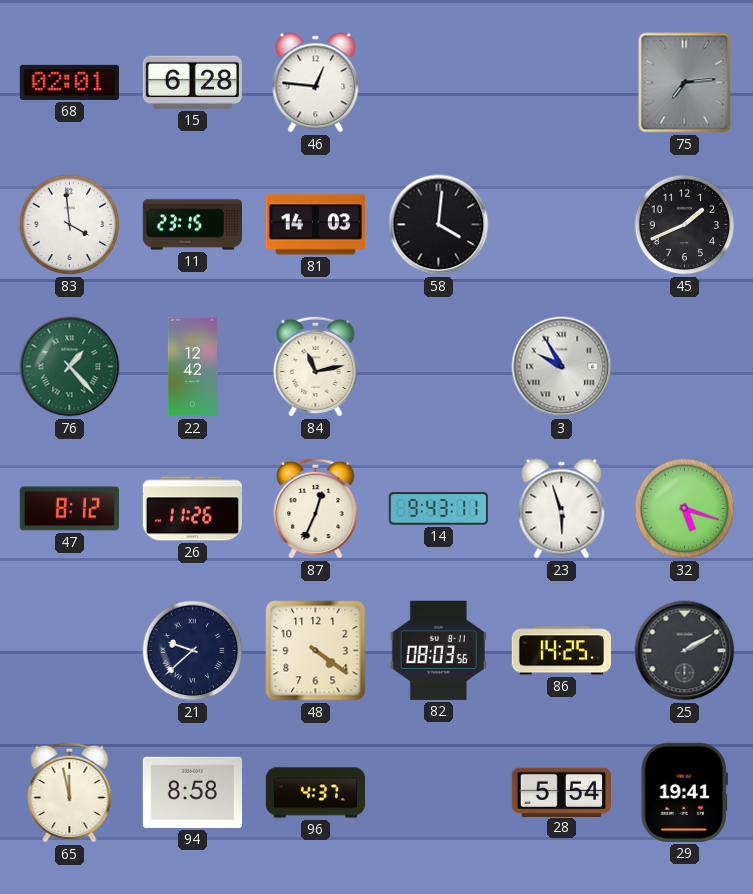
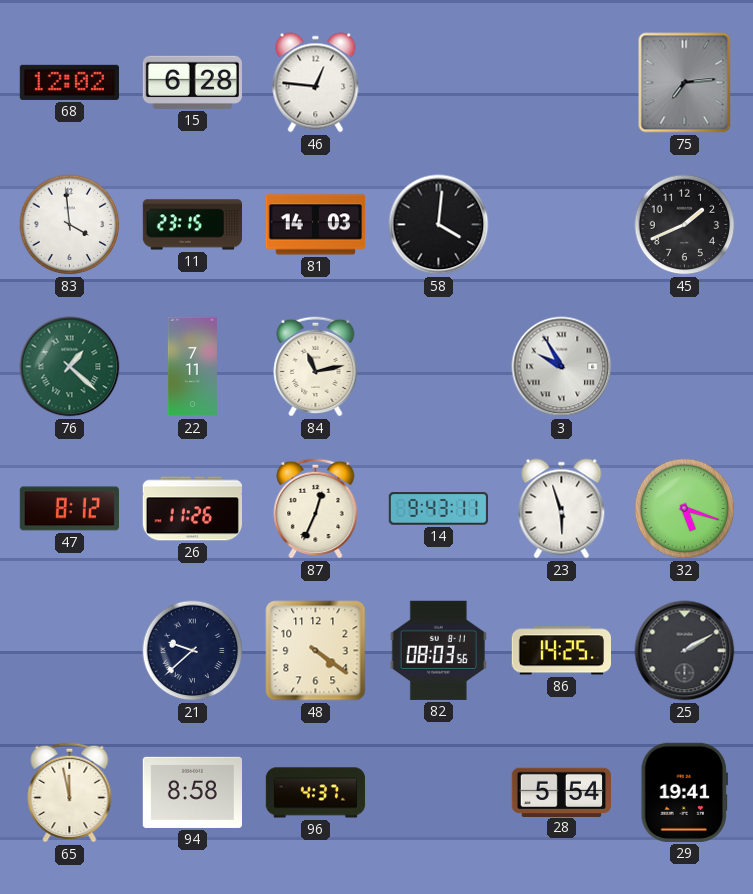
68: 02:01 -> 12:02
76: 1:23 -> 1:22
22: 12:42 -> 7:11
